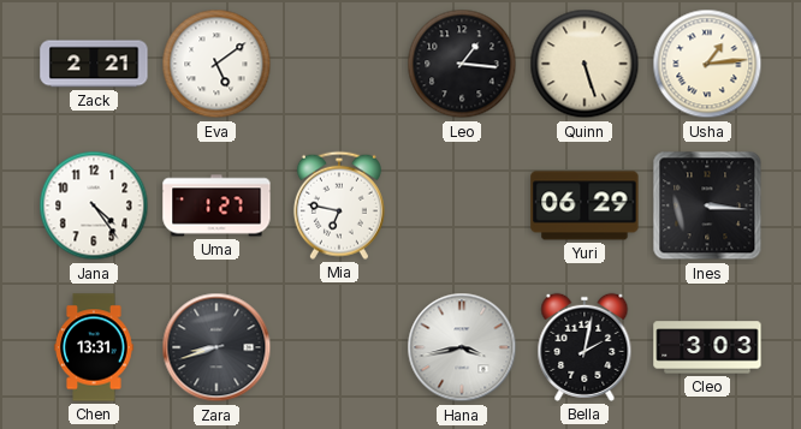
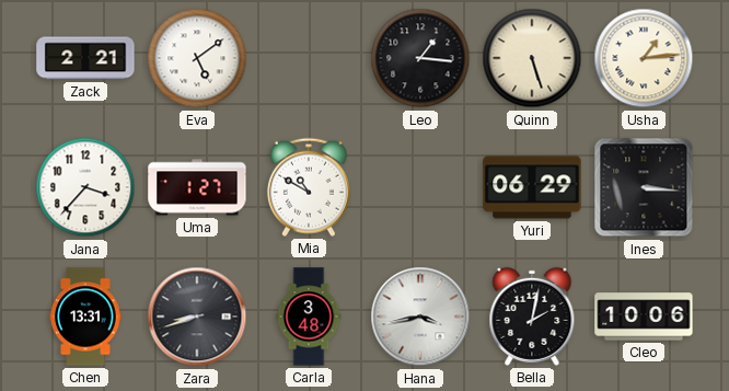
Jana: 4:24 -> 3:37
Mia: 6:47 -> 10:50
Carla: none -> 3:48
Cleo: 3:03 -> 10:06
